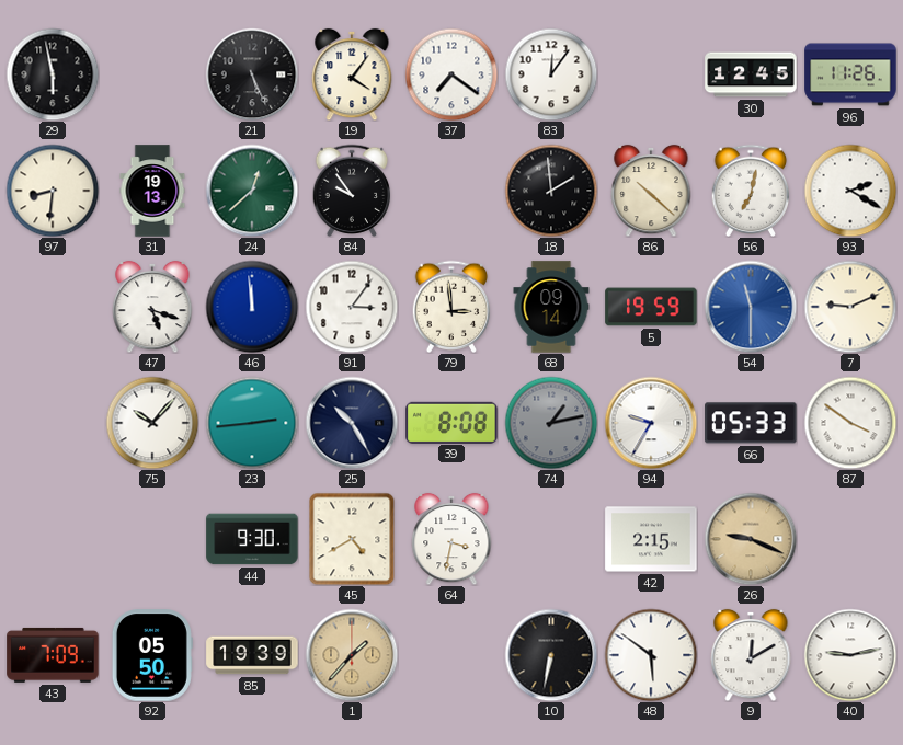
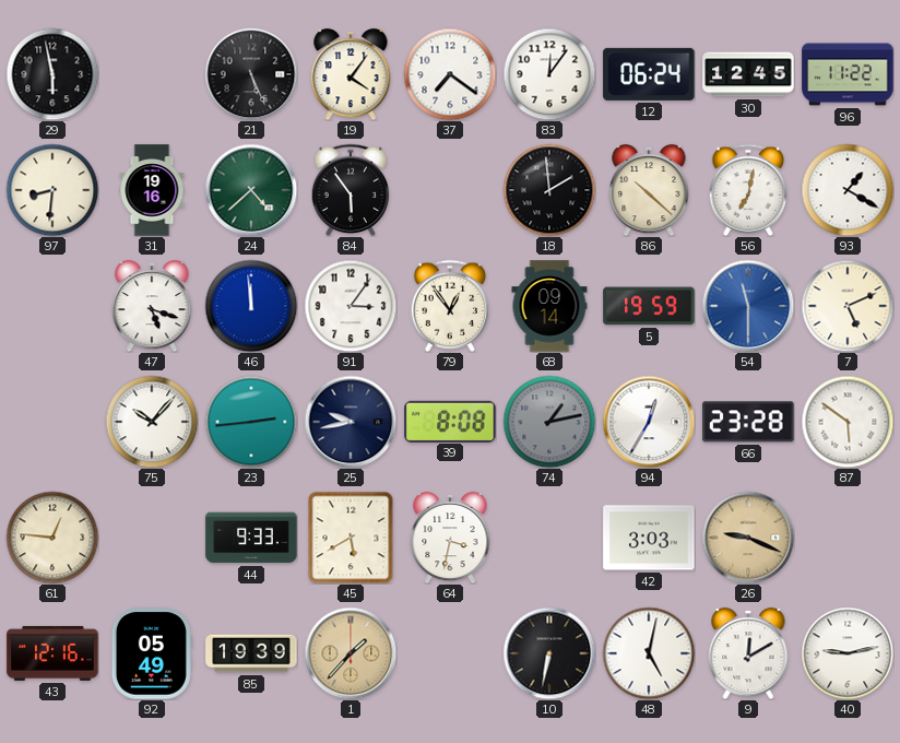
12: none -> 06:24
96: 11:26 -> 11:22
31: 19:13 -> 19:16
24: 12:38 -> 4:38
84: 9:54 -> 5:54
93: 2:20 -> 1:20
79: 2:59 -> 12:54
7: 9:11 -> 5:11
25: 10:25 -> 9:43
94: 9:35 -> 12:35
66: 05:33 -> 23:28
87: 3:51 -> 5:51
61: none -> 12:46
44: 9:30 -> 9:33
45: 4:40 -> 5:40
42: 2:15 -> 3:03
43: 7:09 -> 12:16
92: 05:50 -> 05:49
48: 5:51 -> 5:02
